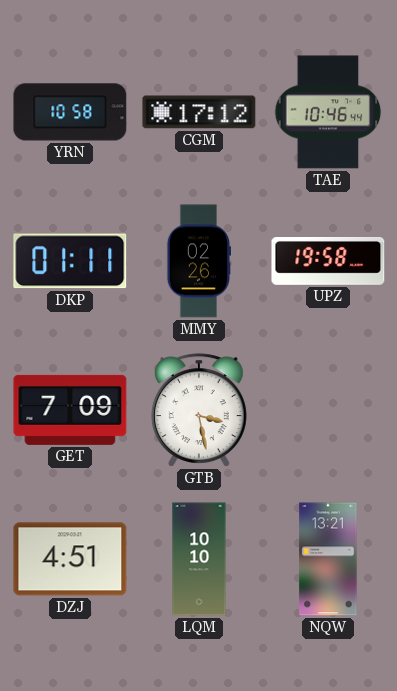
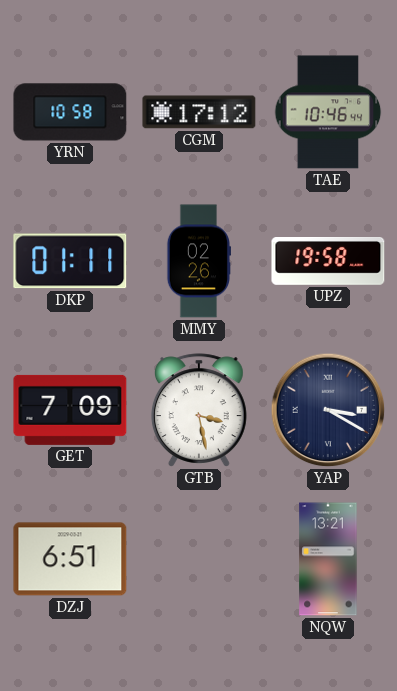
YAP: none -> 3:20
DZJ: 4:51 -> 6:51
LQM: 10:10 -> none
